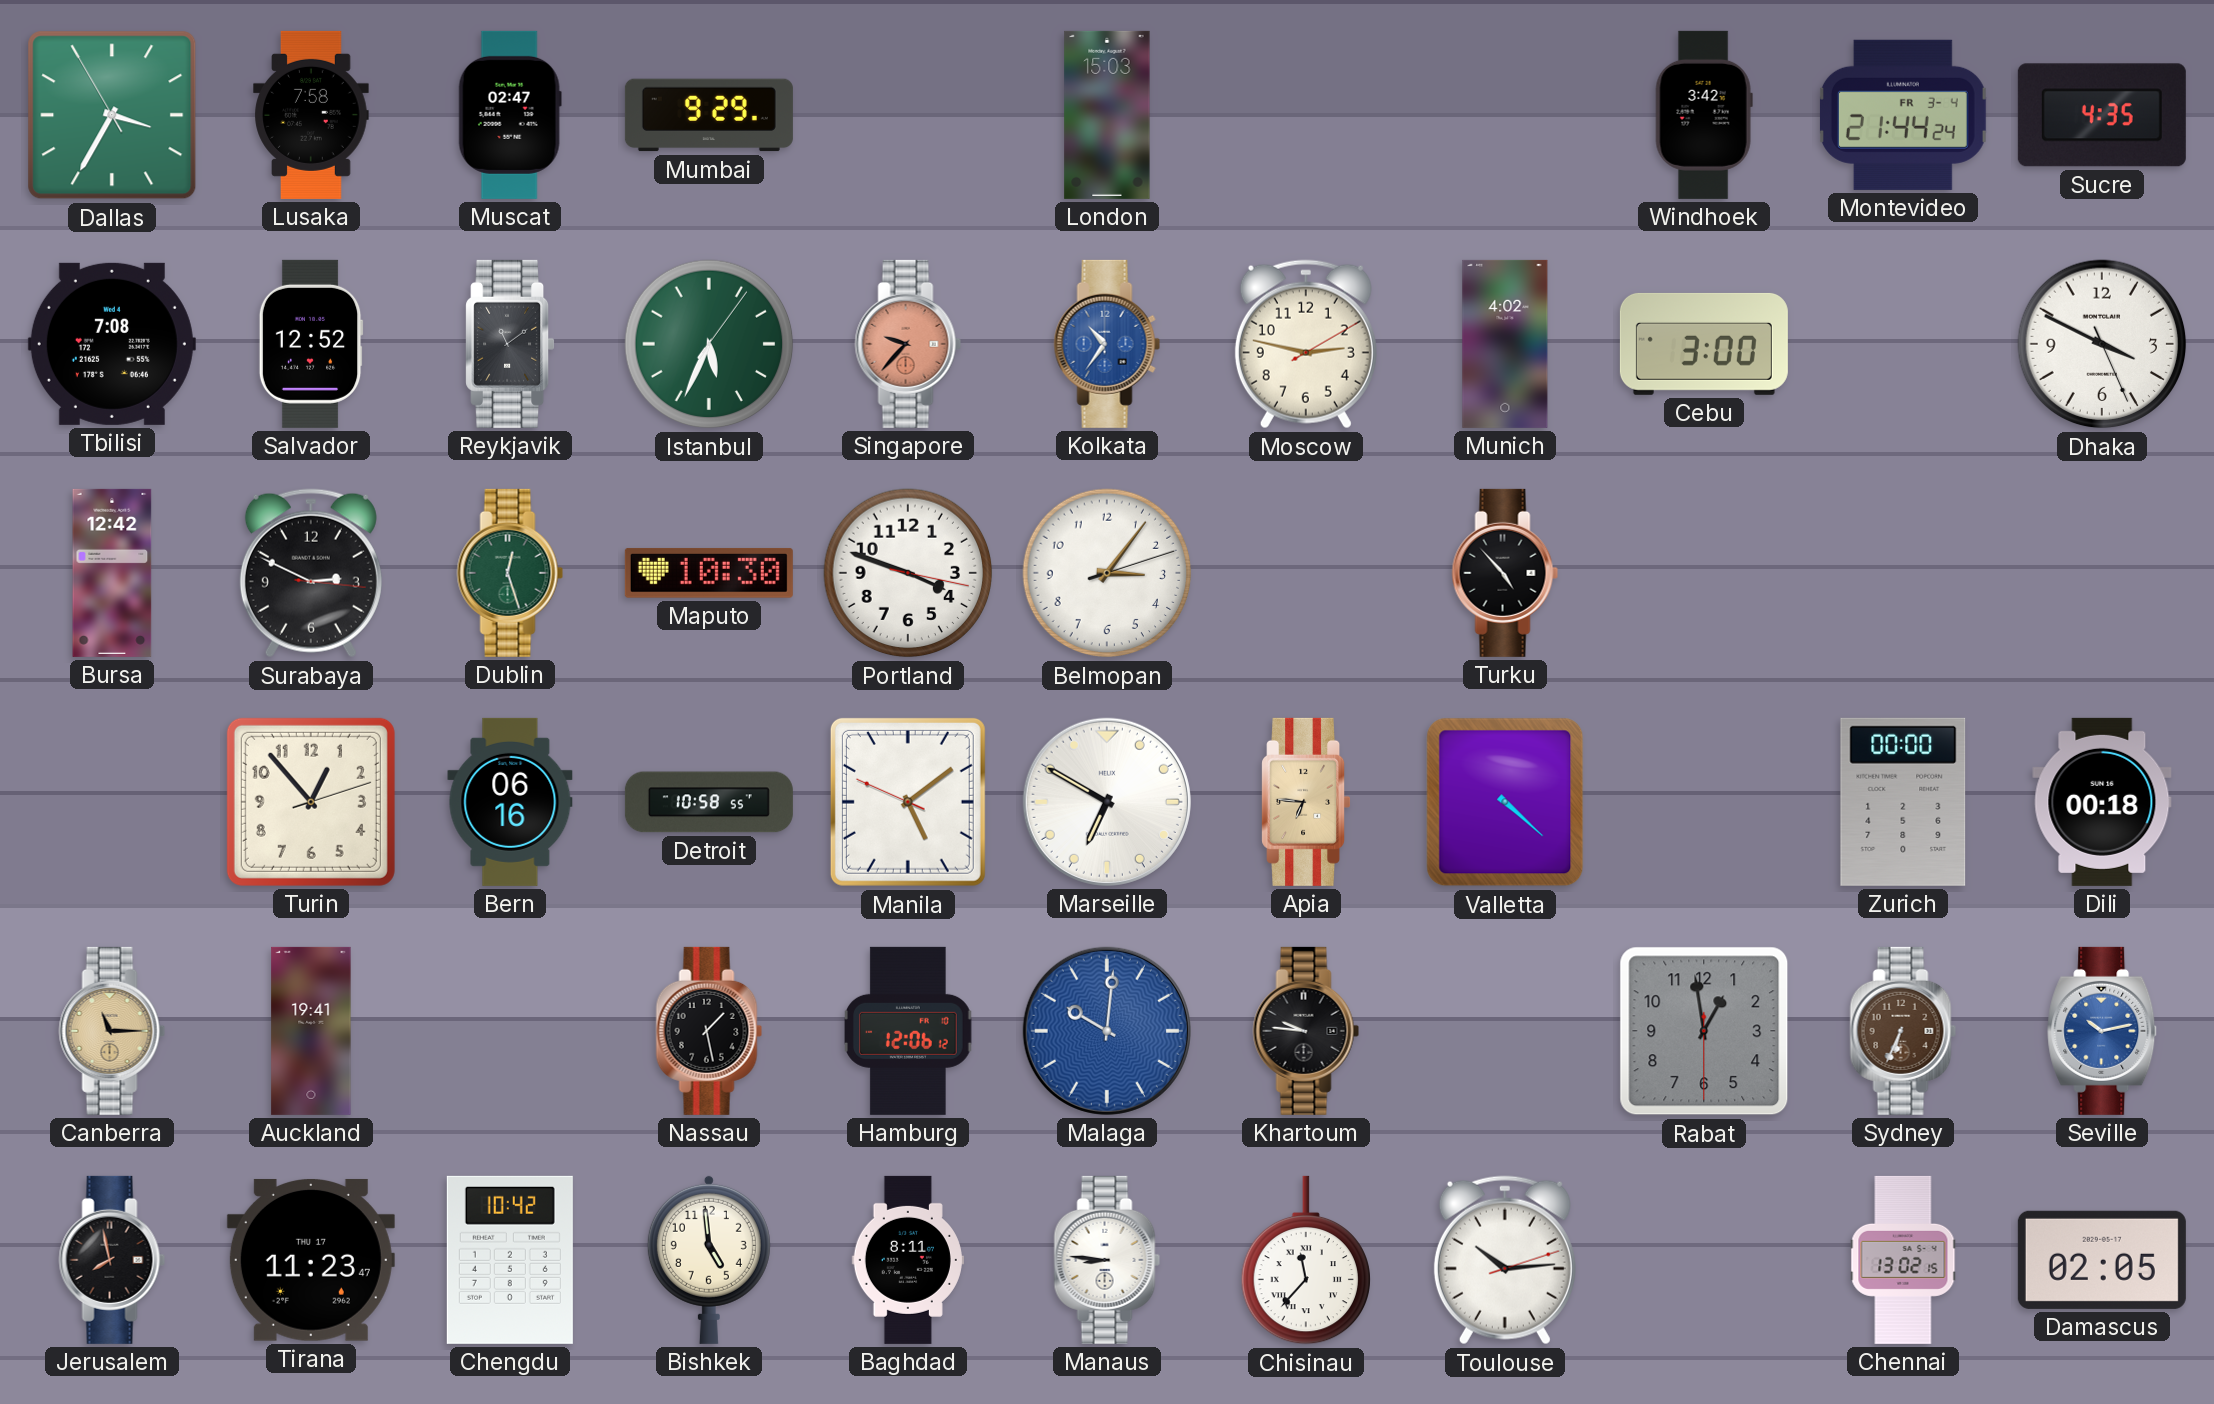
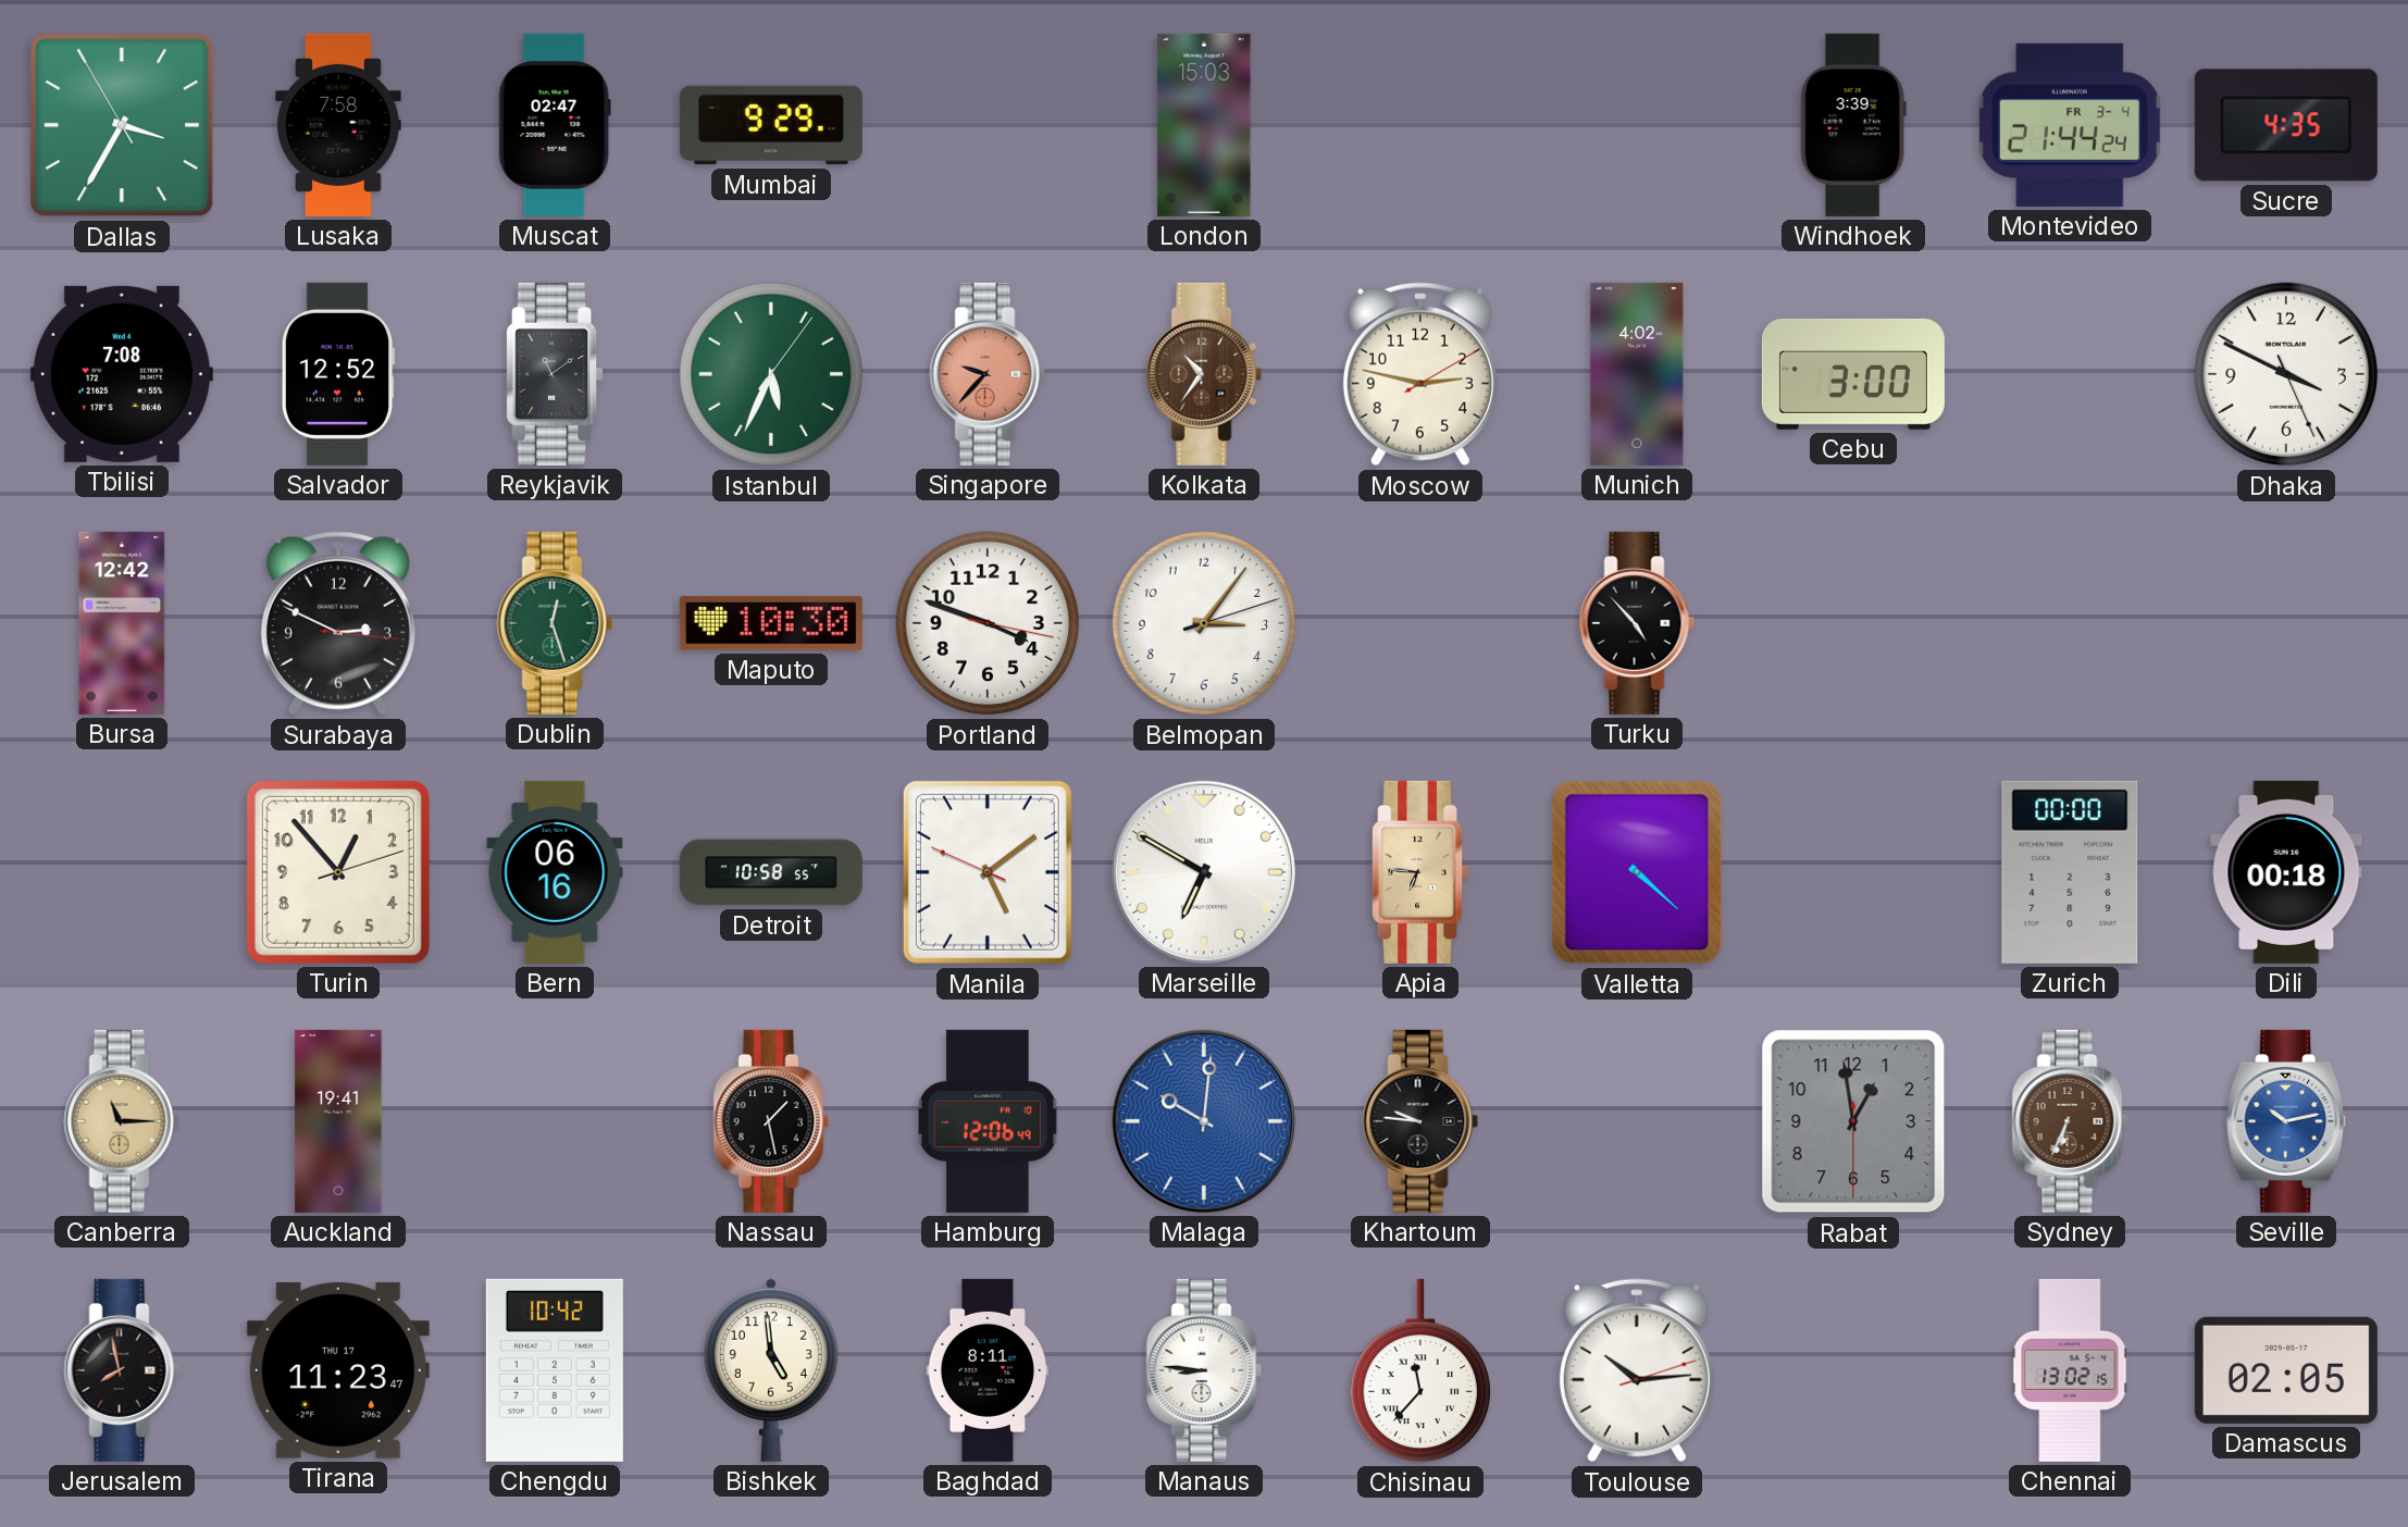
Windhoek: 3:42 -> 3:39
Kolkata dial: blue -> brown
Hamburg: 12:06:12 -> 12:06:49
